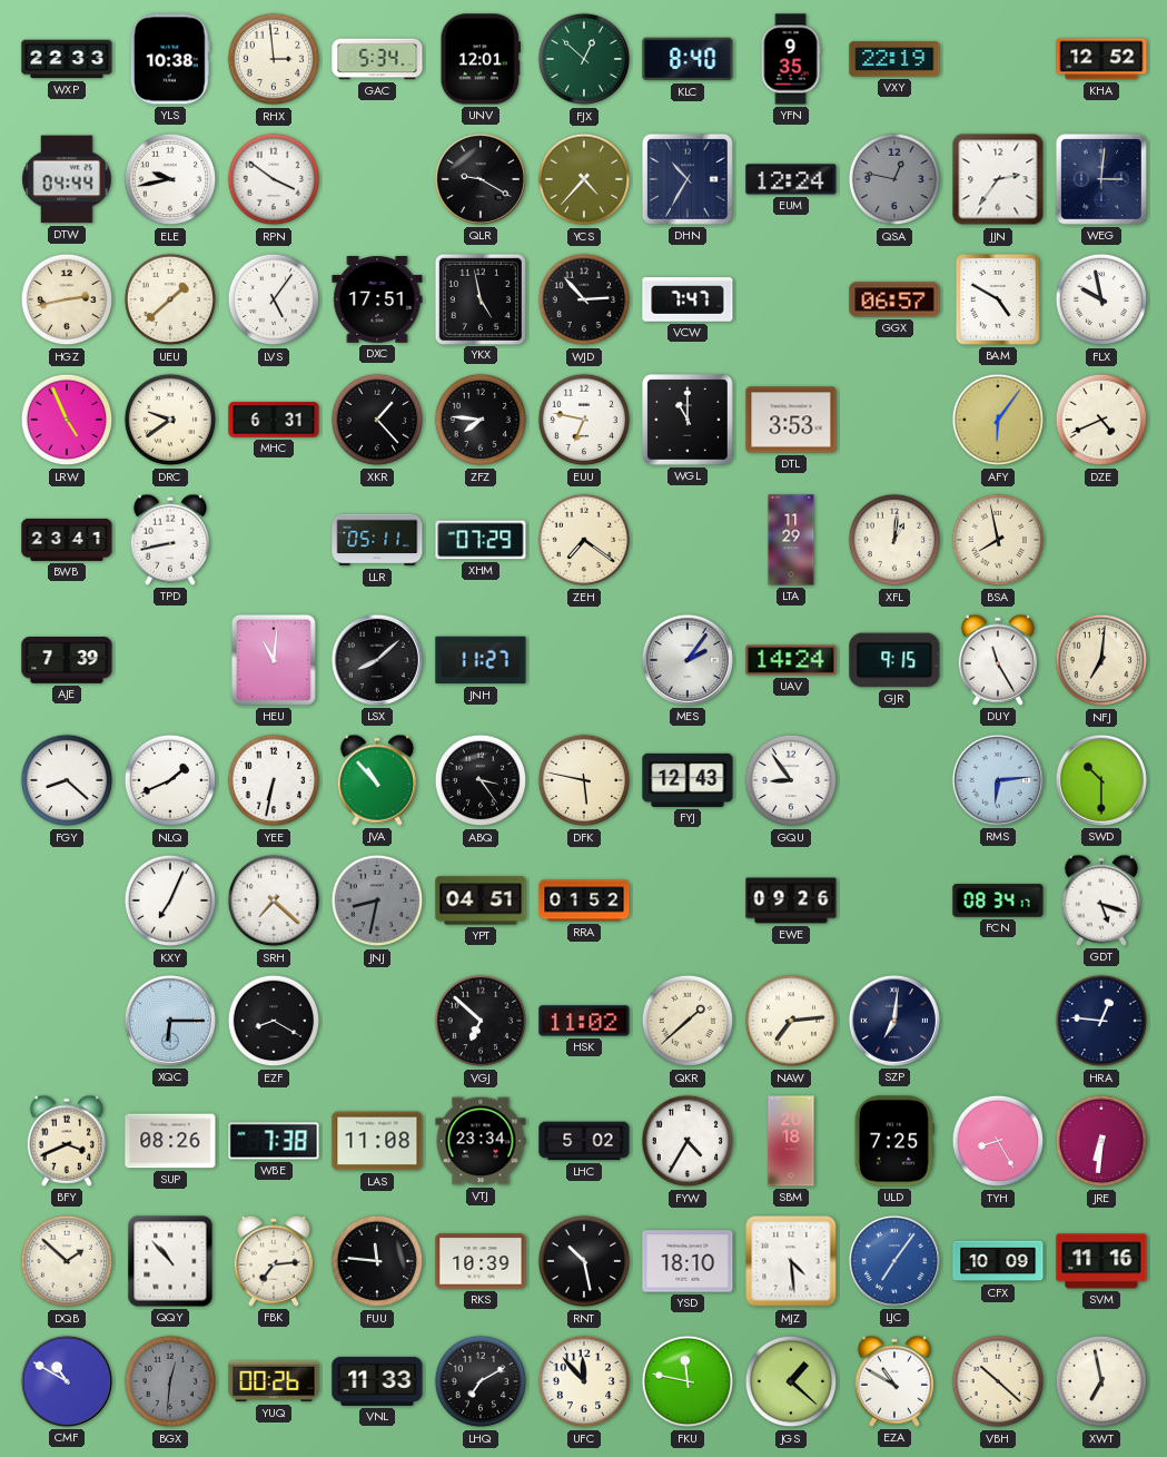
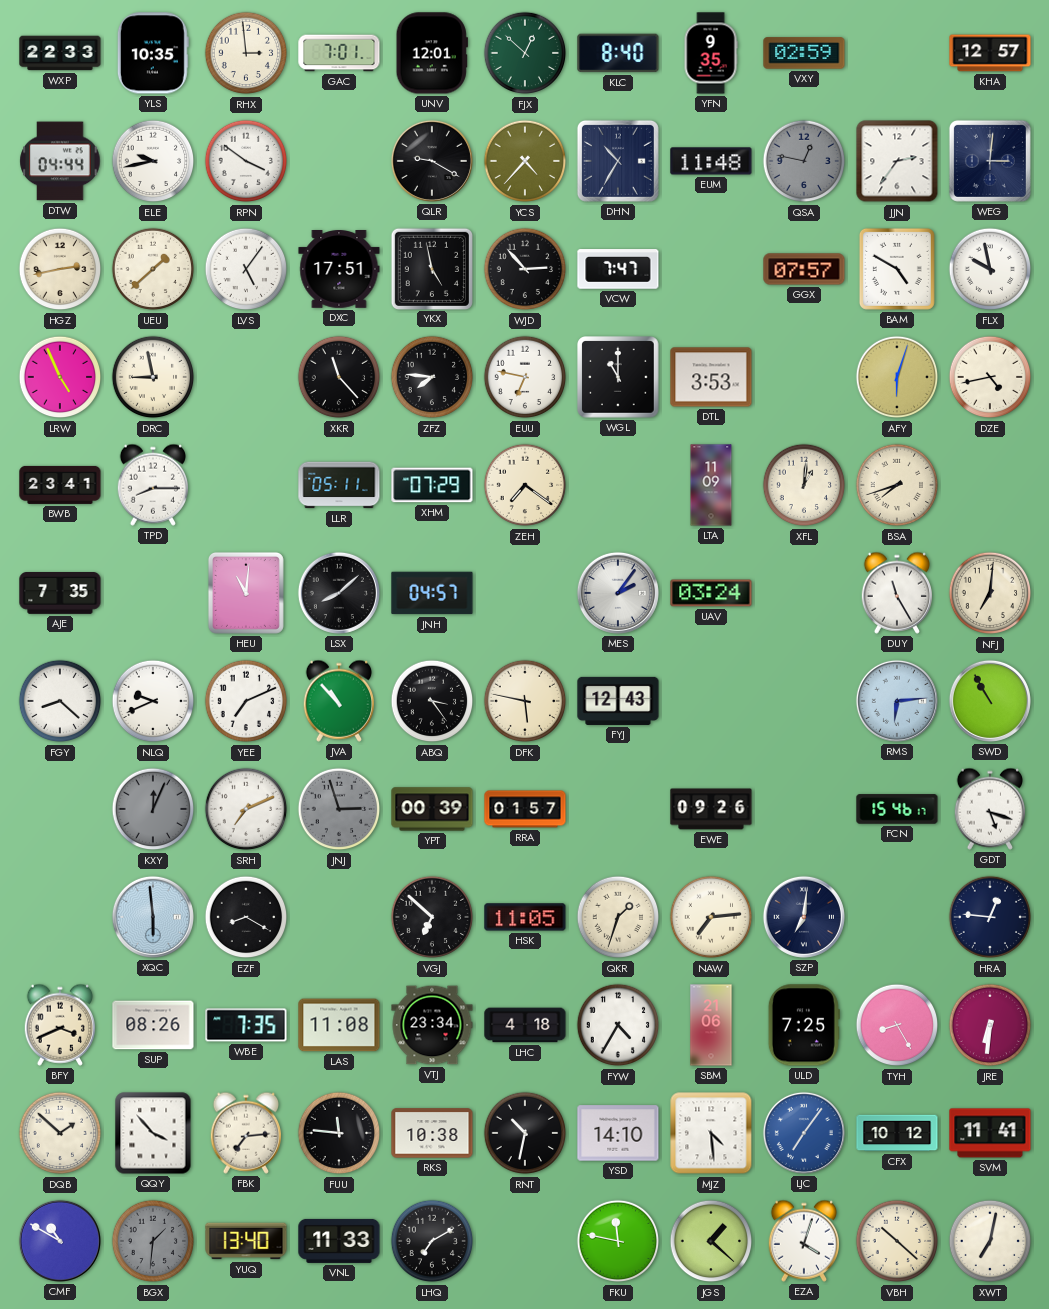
YLS: 10:38 -> 10:35
GAC: 5:34 -> 7:01
VXY: 22:19 -> 02:59
KHA: 12:52 -> 12:57
EUM: 12:24 -> 11:48
GGX: 06:57 -> 07:57
DRC: 9:39 -> 8:58
MHC: 6:31 -> none
XKR: 1:23 -> 11:23
AFY: 6:06 -> 6:03
DZE: 4:41 -> 4:43
TPD: 8:43 -> 8:15
LTA: 11:29 -> 11:09
BSA: 7:58 -> 7:42
AJE: 7:39 -> 7:35
JNH: 11:27 -> 04:57
UAV: 14:24 -> 03:24
GJR: 9:15 -> none
NLQ: 1:41 -> 9:41
YEE: 6:32 -> 7:11
GQU: 8:54 -> none
SWD: 10:30 -> 10:55
KXY: 7:04 -> 12:04
KXY dial: white -> grey
SRH: 7:22 -> 7:11
JNJ: 8:32 -> 2:57
YPT: 04:51 -> 00:39
RRA: 01:52 -> 01:57
FCN: 08:34 -> 15:46
XQC: 6:15 -> 5:59
HSK: 11:02 -> 11:05
QKR: 1:38 -> 1:33
WBE: 7:38 -> 7:35
LHC: 5:02 -> 4:18
SBM: 20:18 -> 21:06
QQY: 10:53 -> 3:53
RKS: 10:39 -> 10:38
RNT: 10:28 -> 10:32
YSD: 18:10 -> 14:10
CFX: 10:09 -> 10:12
SVM: 11:16 -> 11:41
BGX: 12:31 -> 1:31
YUQ: 00:26 -> 13:40
UFC: 11:53 -> none
EZA: 10:50 -> 4:03
XWT: 6:58 -> 7:02
